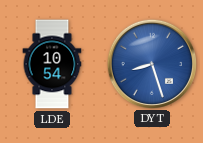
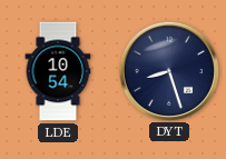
DYT dial: blue -> navy
